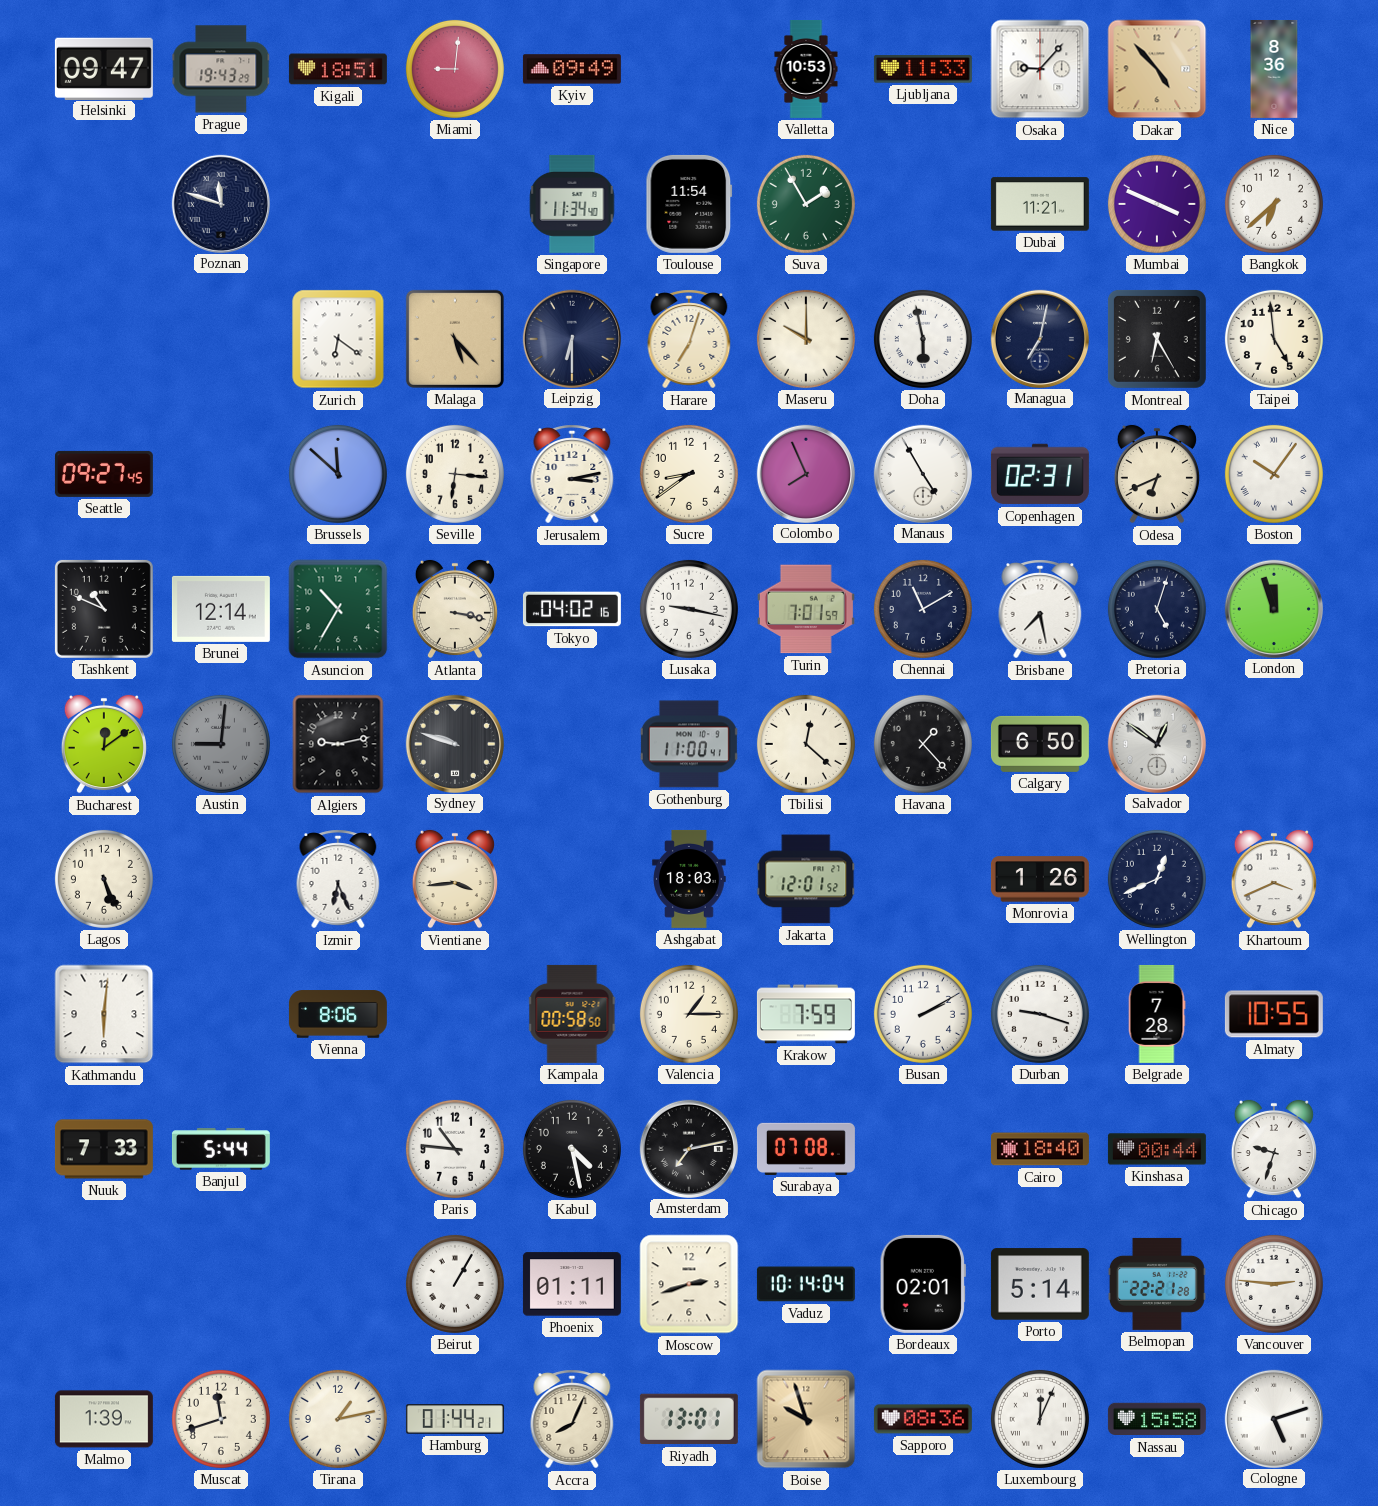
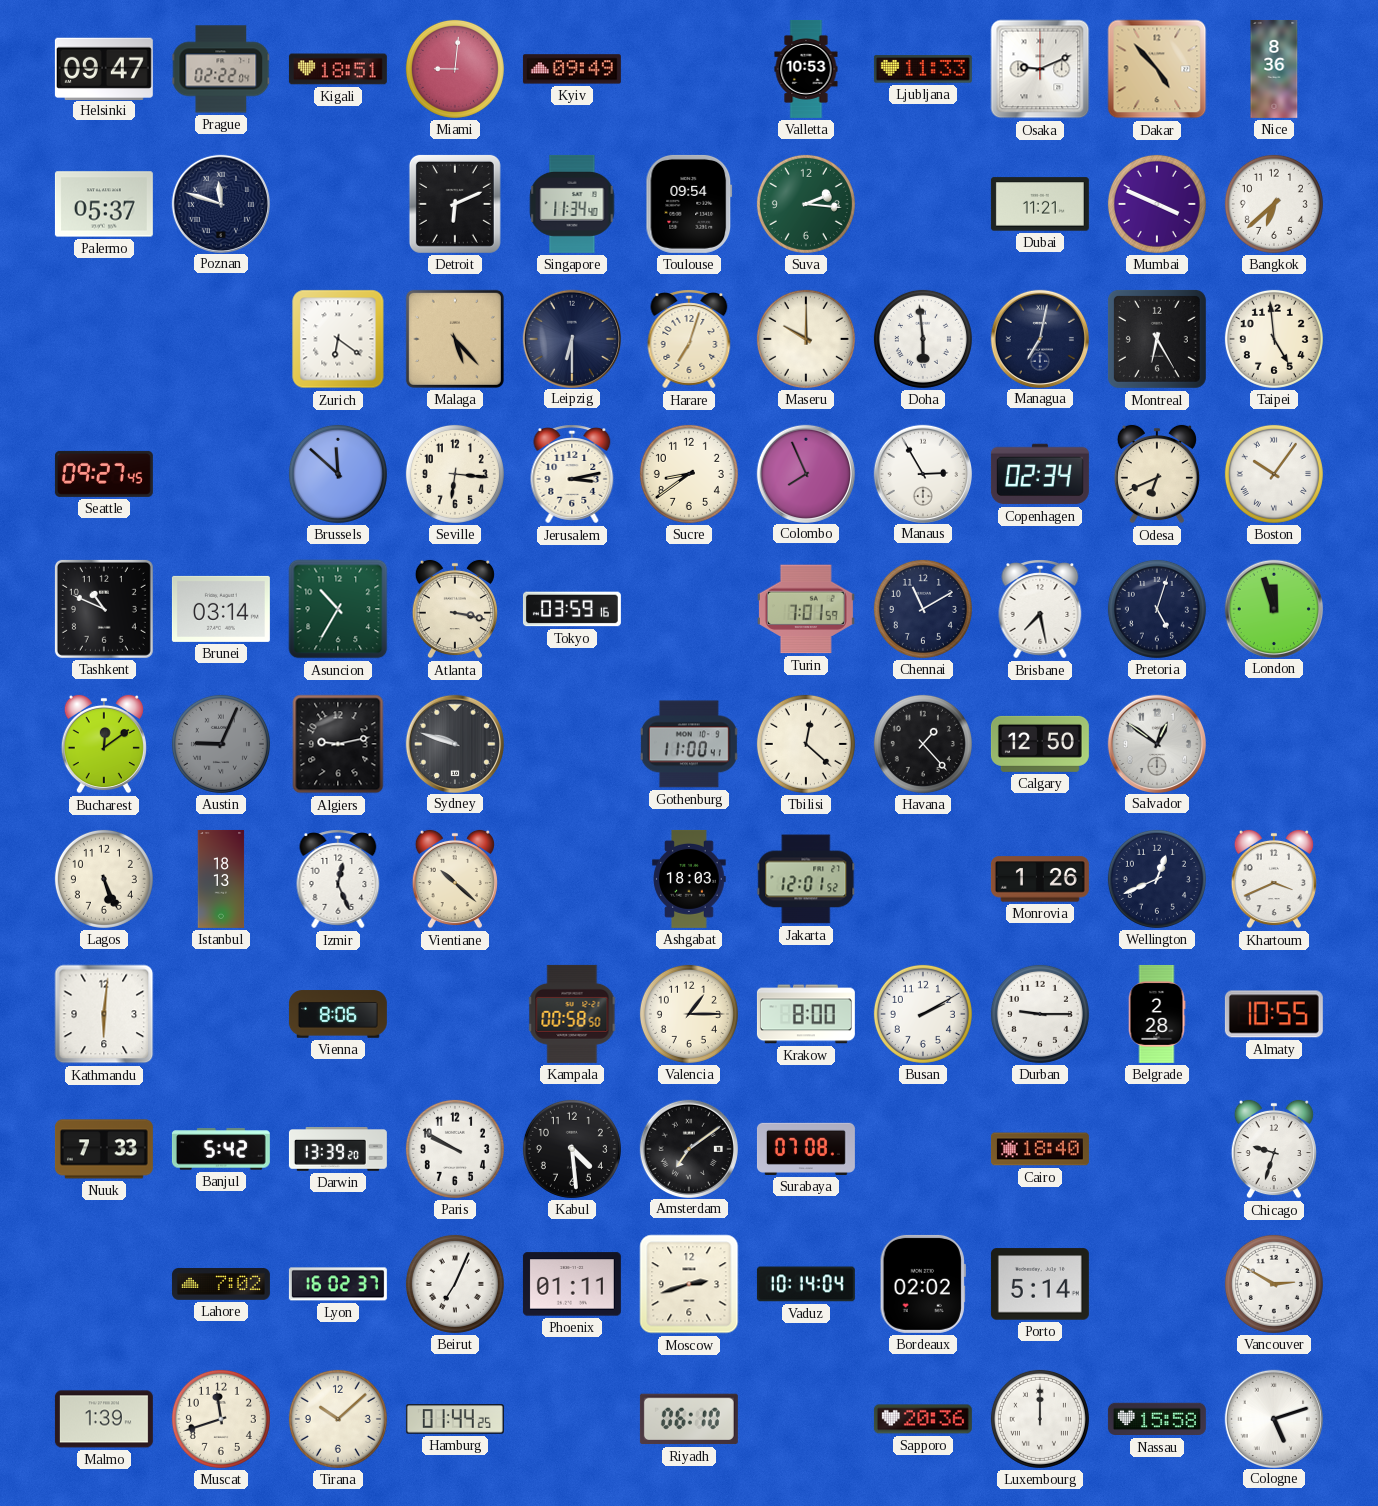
Prague: 19:43 -> 02:22
Osaka: 9:07 -> 9:11
Palermo: none -> 05:37
Detroit: none -> 6:11
Toulouse: 11:54 -> 09:54
Suva: 1:55 -> 2:16
Doha: 5:58 -> 5:59
Manaus: 4:55 -> 2:55
Copenhagen: 02:31 -> 02:34
Brunei: 12:14 -> 03:14
Tokyo: 04:02 -> 03:59
Lusaka: 9:17 -> none
Austin: 9:01 -> 9:04
Calgary: 6:50 -> 12:50
Istanbul: none -> 18:13
Izmir: 6:26 -> 12:26
Vientiane: 3:44 -> 10:22
Krakow: 7:59 -> 8:00
Durban: 9:18 -> 9:15
Belgrade: 7:28 -> 2:28
Banjul: 5:44 -> 5:42
Darwin: none -> 13:39
Paris: 10:46 -> 9:50
Kabul: 4:28 -> 4:29
Amsterdam: 7:13 -> 7:09
Kinshasa: 00:44 -> none
Lahore: none -> 7:02
Lyon: none -> 16:02
Beirut: 1:05 -> 7:04
Bordeaux: 02:01 -> 02:02
Belmopan: 22:21 -> none
Vancouver: 2:46 -> 2:50
Tirana: 1:13 -> 10:08
Hamburg: 01:44:21 -> 01:44:25
Accra: 8:04 -> none
Riyadh: 13:01 -> 06:10
Boise: 9:57 -> none
Sapporo: 08:36 -> 20:36
Luxembourg: 12:04 -> 12:00
